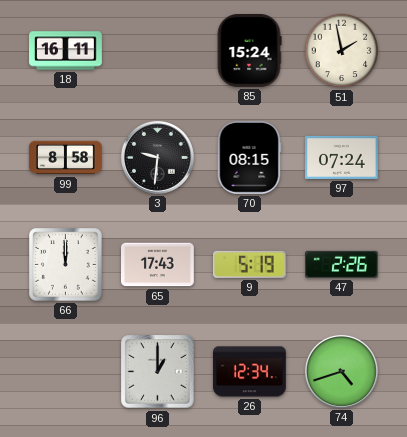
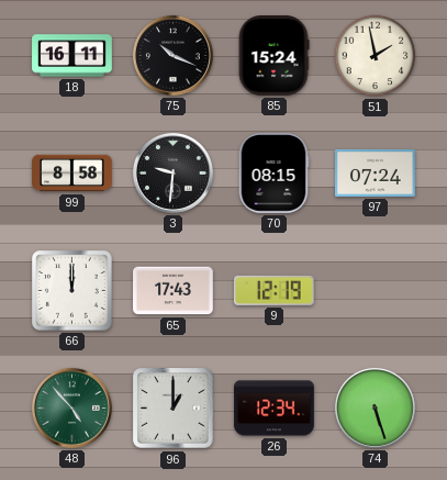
75: none -> 10:19
9: 5:19 -> 12:19
47: 2:26 -> none
48: none -> 4:53
74: 4:42 -> 5:27
